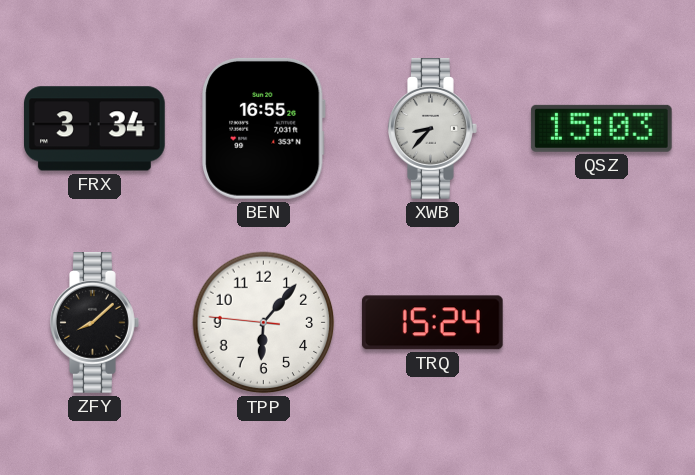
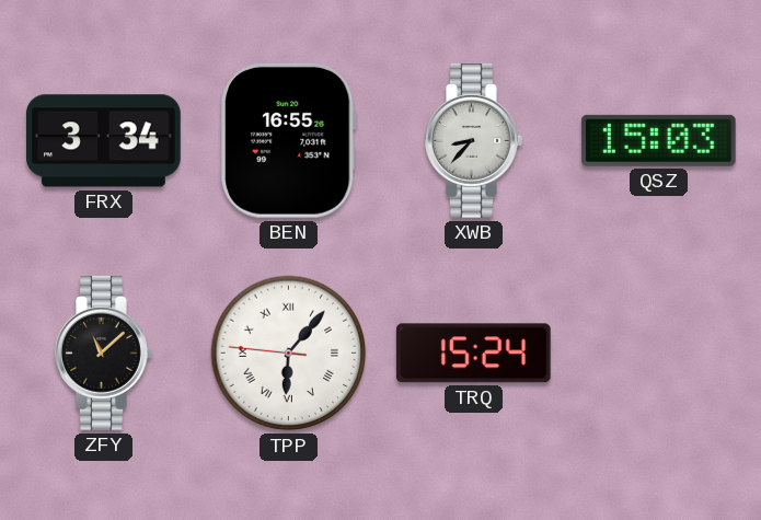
ZFY: 8:08 -> 11:08
TPP numerals: Arabic -> Roman
